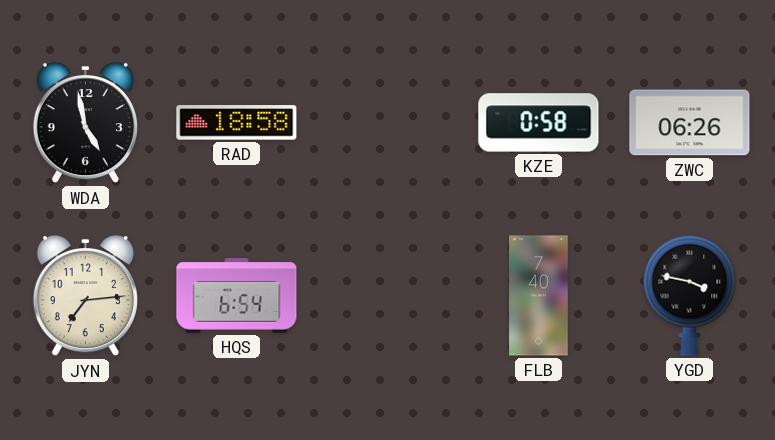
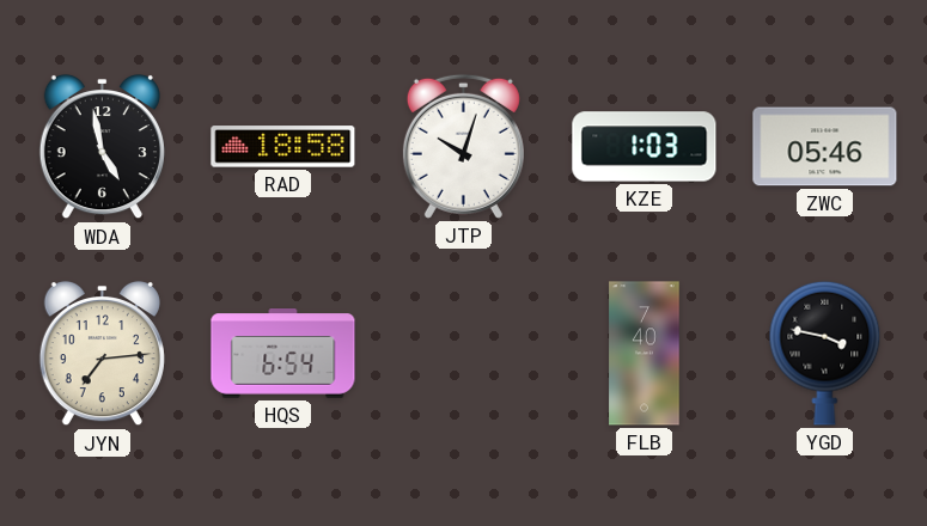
JTP: none -> 10:03
KZE: 0:58 -> 1:03
ZWC: 06:26 -> 05:46
